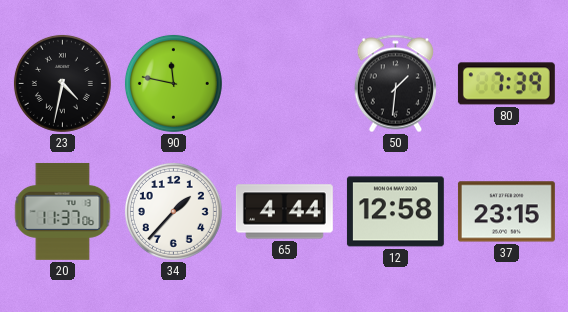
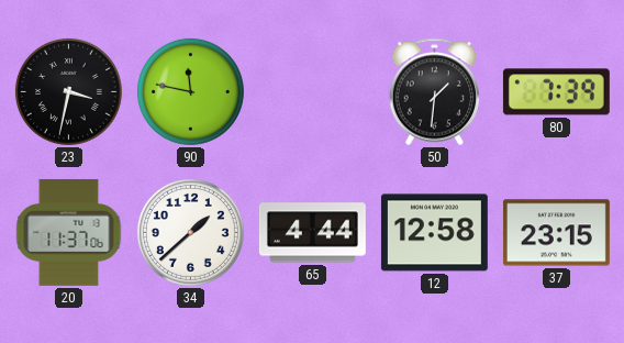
23: 4:32 -> 3:32
34: 1:37 -> 1:38
